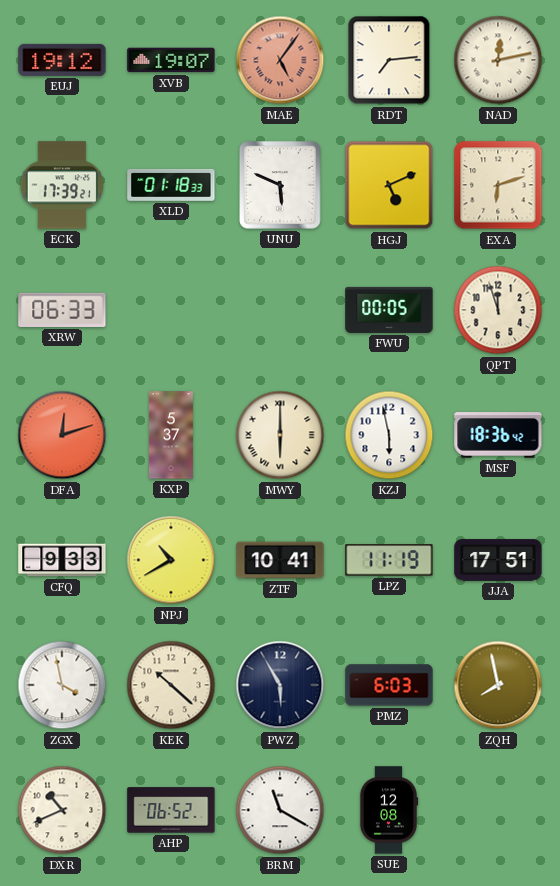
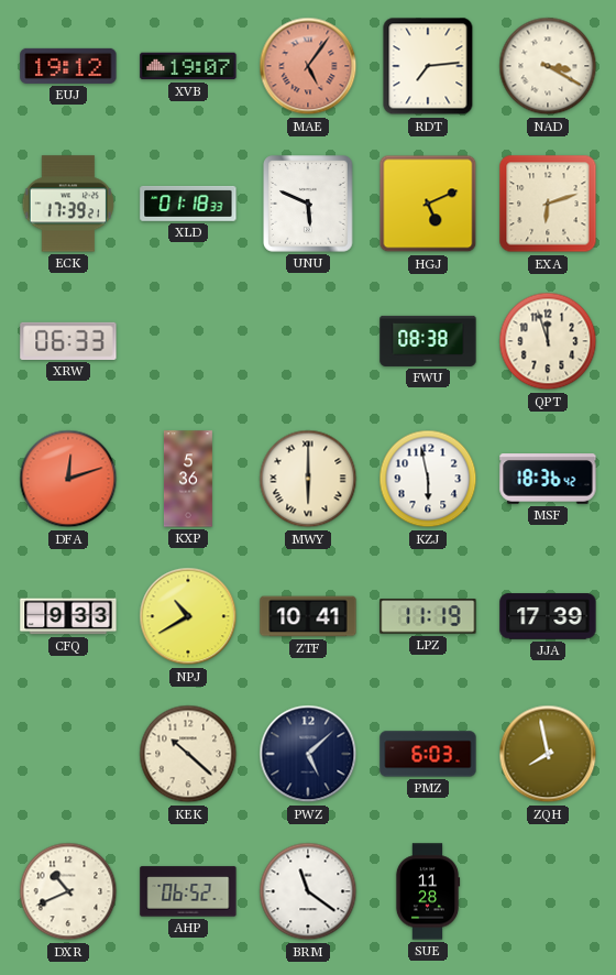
NAD: 12:13 -> 3:20
FWU: 00:05 -> 08:38
KXP: 5:37 -> 5:36
JJA: 17:51 -> 17:39
ZGX: 3:58 -> none
PWZ: 5:55 -> 5:08
BRM: 11:20 -> 11:21
SUE: 12:08 -> 11:28
